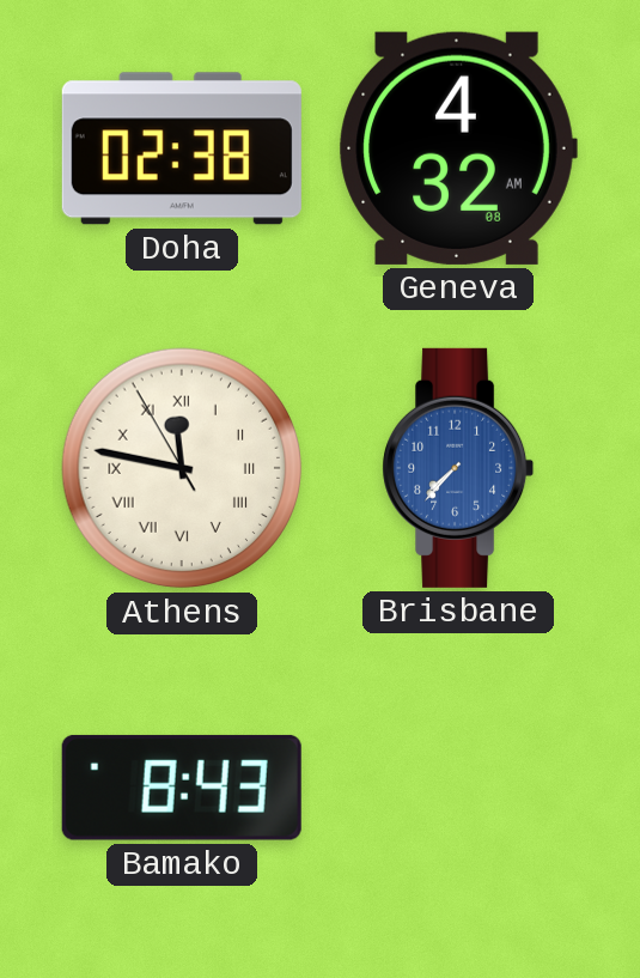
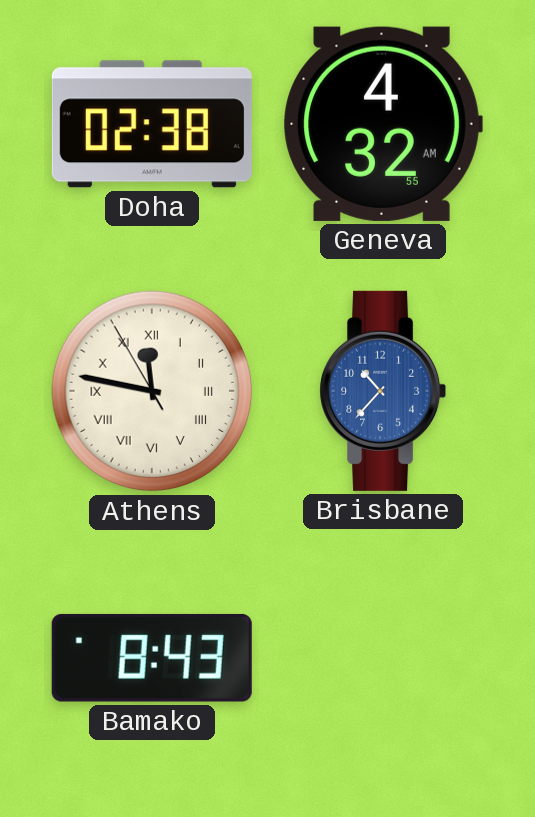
Geneva: 4:32:08 AM -> 4:32:55 AM
Brisbane: 7:37 -> 10:37
